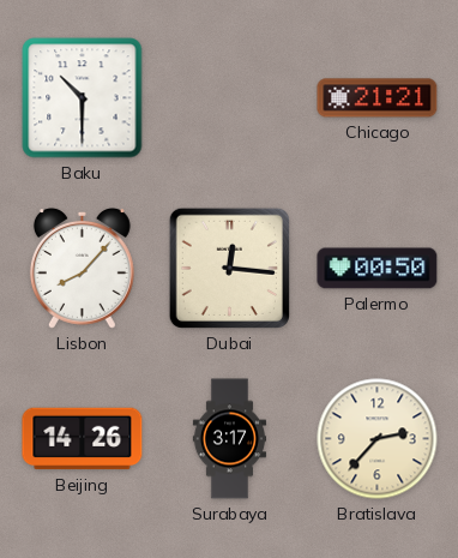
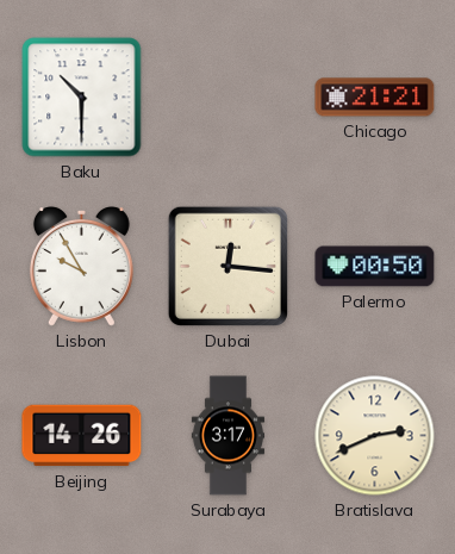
Lisbon: 8:07 -> 9:55
Bratislava: 2:37 -> 2:41
